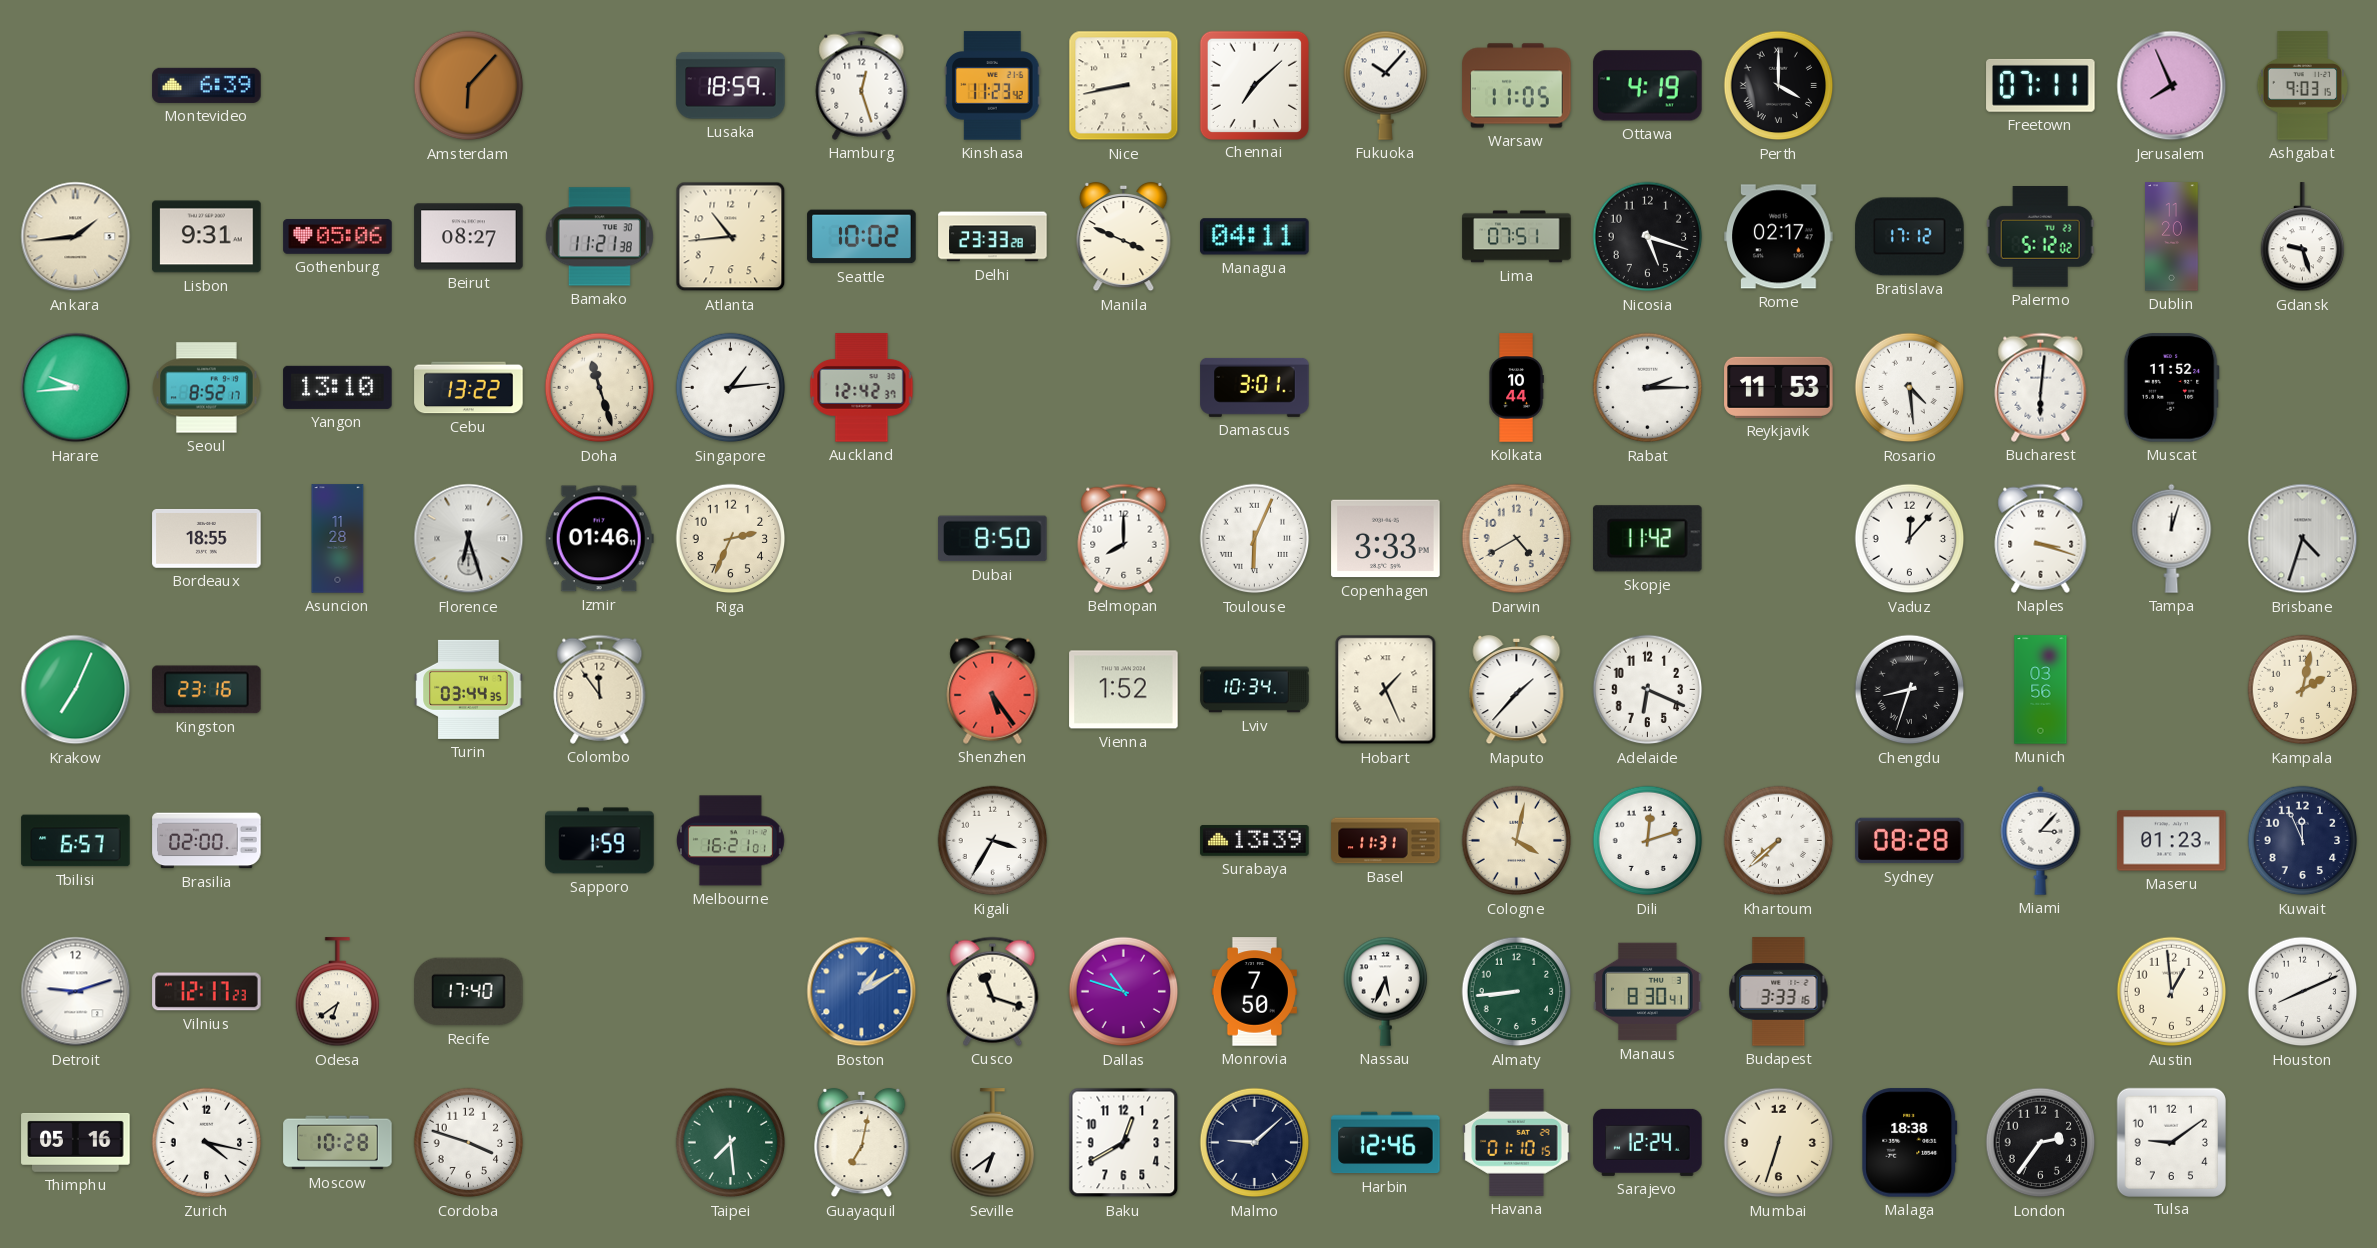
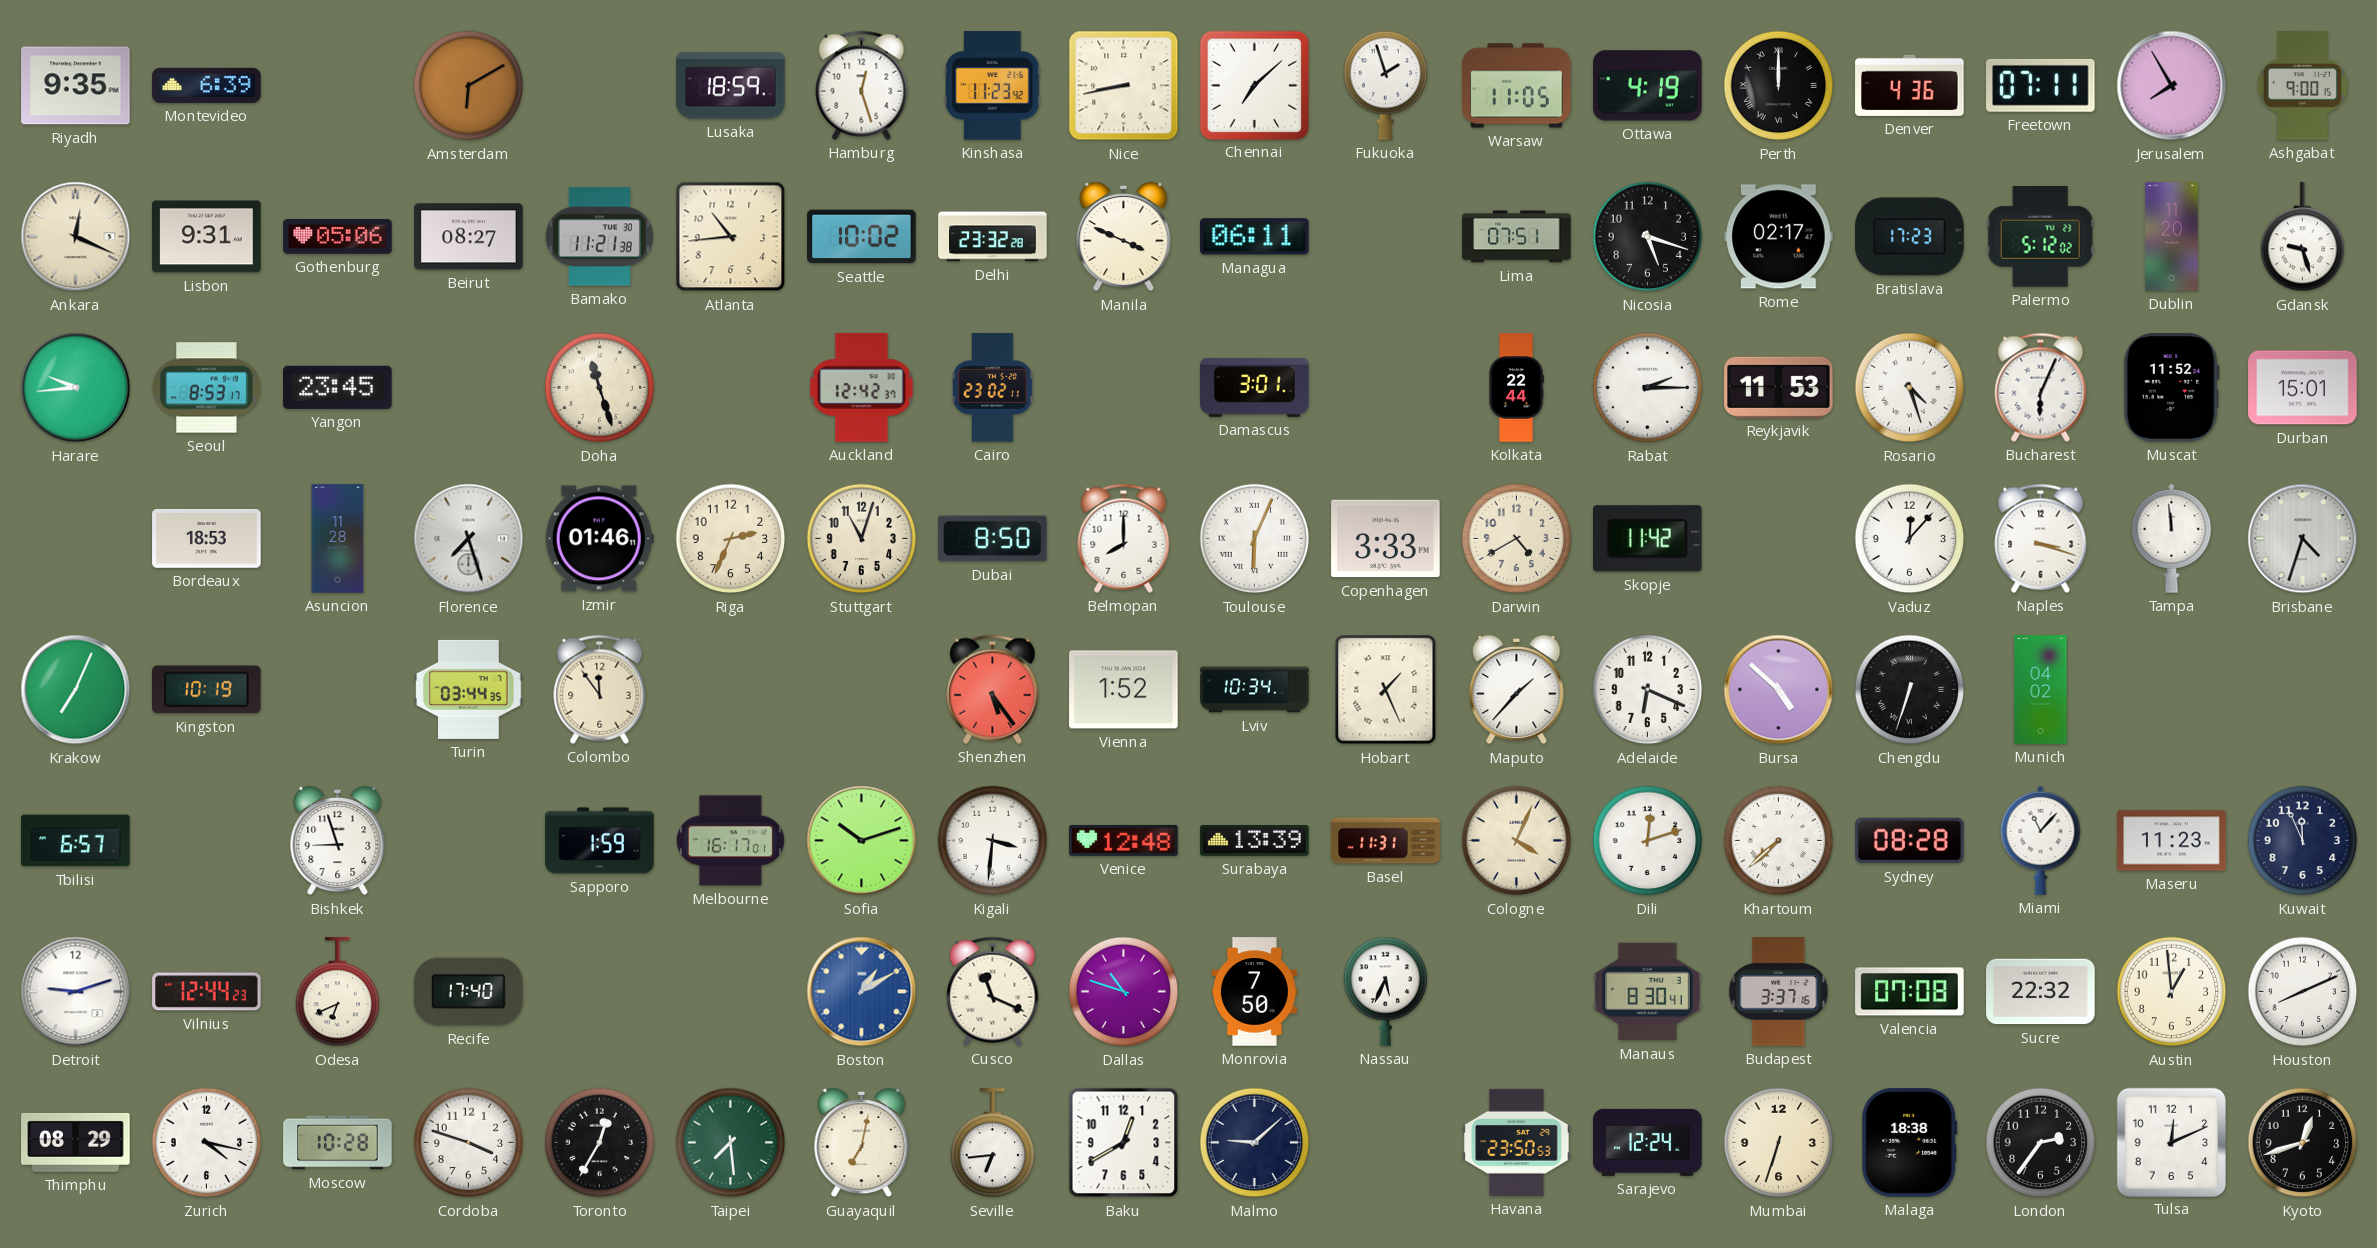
Riyadh: none -> 9:35
Amsterdam: 6:07 -> 6:10
Fukuoka: 10:07 -> 1:57
Perth: 4:00 -> 12:00
Denver: none -> 4:36
Jerusalem: 7:56 -> 7:55
Ashgabat: 9:03 -> 9:00
Ankara: 1:44 -> 12:19
Delhi: 23:33 -> 23:32
Managua: 04:11 -> 06:11
Bratislava: 17:12 -> 17:23
Seoul: 8:52 -> 8:53
Yangon: 13:10 -> 23:45
Cebu: 13:22 -> none
Singapore: 1:14 -> none
Cairo: none -> 23:02
Kolkata: 10:44 -> 22:44
Rosario: 4:29 -> 4:27
Bucharest: 6:01 -> 6:04
Durban: none -> 15:01
Bordeaux: 18:55 -> 18:53
Florence: 6:27 -> 7:27
Stuttgart: none -> 11:03
Tampa: 12:03 -> 11:59
Kingston: 23:16 -> 10:19
Bursa: none -> 4:52
Chengdu: 8:33 -> 6:33
Munich: 03:56 -> 04:02
Kampala: 2:02 -> none
Brasilia: 02:00 -> none
Bishkek: none -> 8:57
Melbourne: 16:21 -> 16:17
Sofia: none -> 10:12
Kigali: 3:35 -> 3:31
Venice: none -> 12:48
Cologne: 4:02 -> 4:04
Miami: 3:07 -> 11:07
Maseru: 01:23 -> 11:23
Vilnius: 12:17 -> 12:44
Odesa: 6:39 -> 6:41
Cusco: 11:18 -> 11:19
Almaty: 8:44 -> none
Budapest: 3:33 -> 3:37
Valencia: none -> 07:08
Sucre: none -> 22:32
Thimphu: 05:16 -> 08:29
Toronto: none -> 12:35
Seville: 6:39 -> 6:44
Harbin: 12:46 -> none
Havana: 01:10 -> 23:50
Tulsa: 9:09 -> 12:11
Kyoto: none -> 12:42
